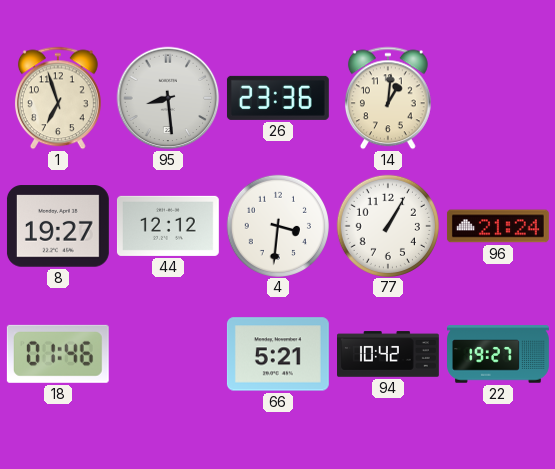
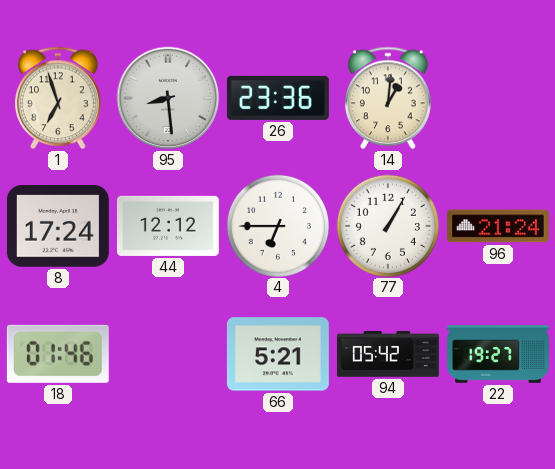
8: 19:27 -> 17:24
4: 3:31 -> 6:45
94: 10:42 -> 05:42
